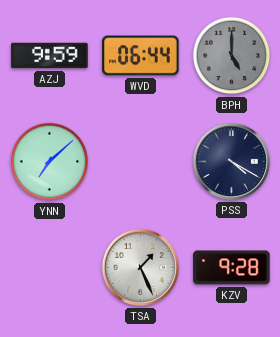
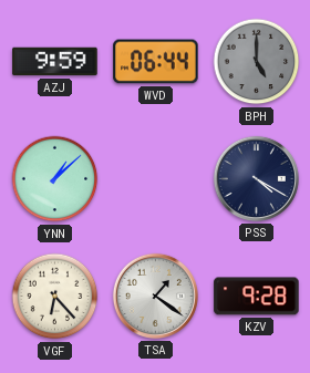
YNN: 7:08 -> 1:08
VGF: none -> 6:23
TSA: 1:26 -> 1:21
